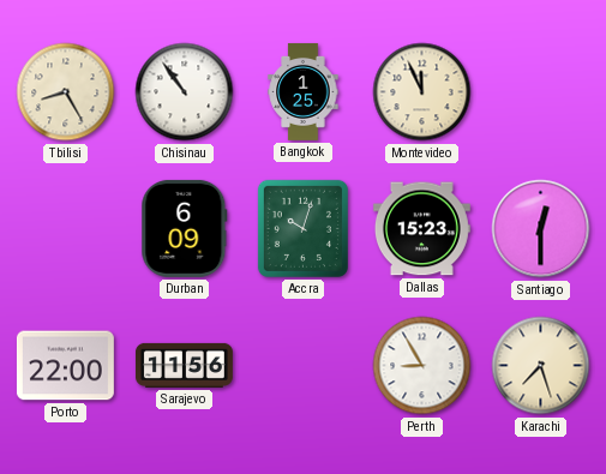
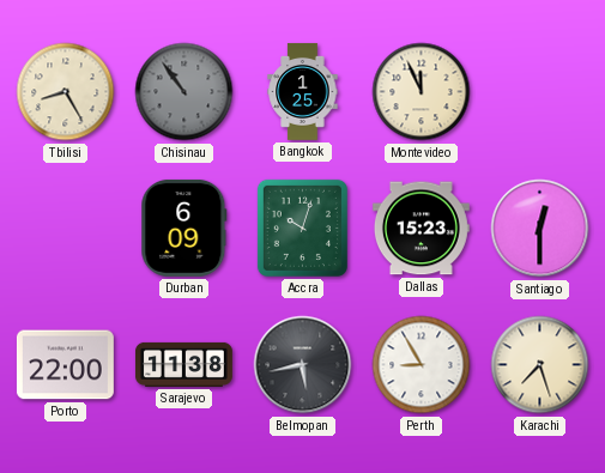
Chisinau dial: white -> grey
Sarajevo: 11:56 -> 11:38
Belmopan: none -> 5:43
